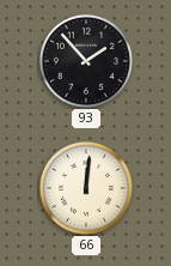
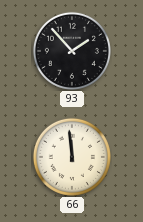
66: 12:01 -> 11:59
